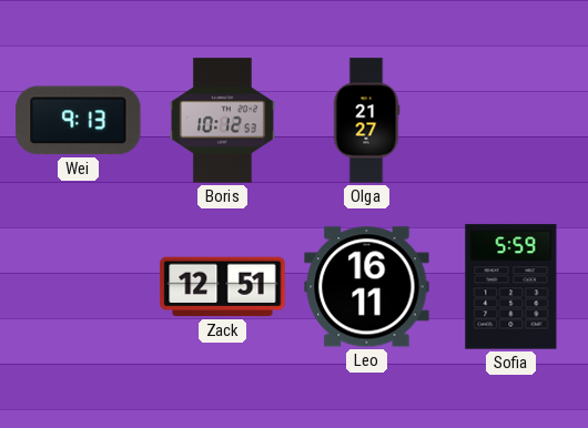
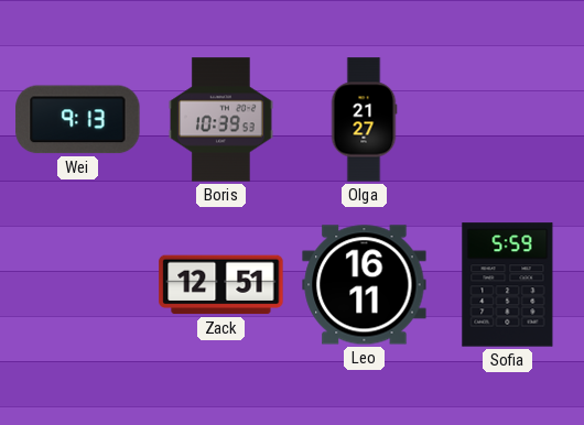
Boris: 10:12 -> 10:39
